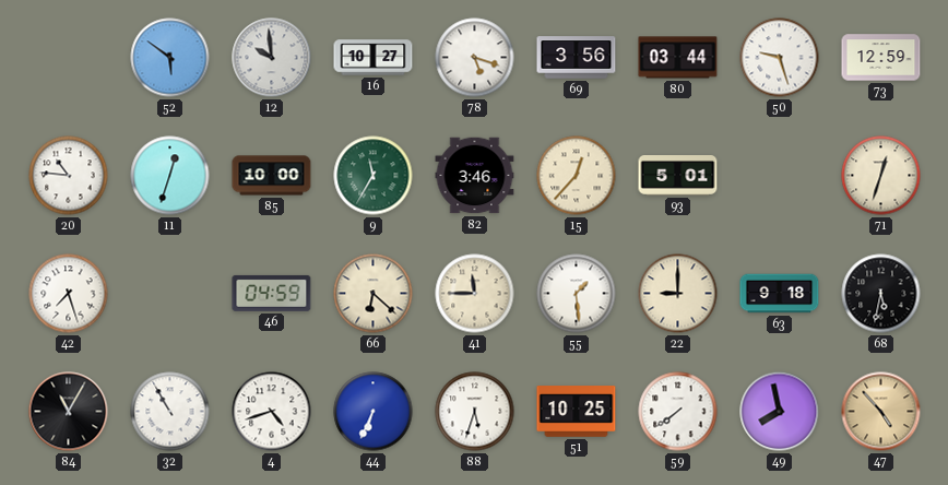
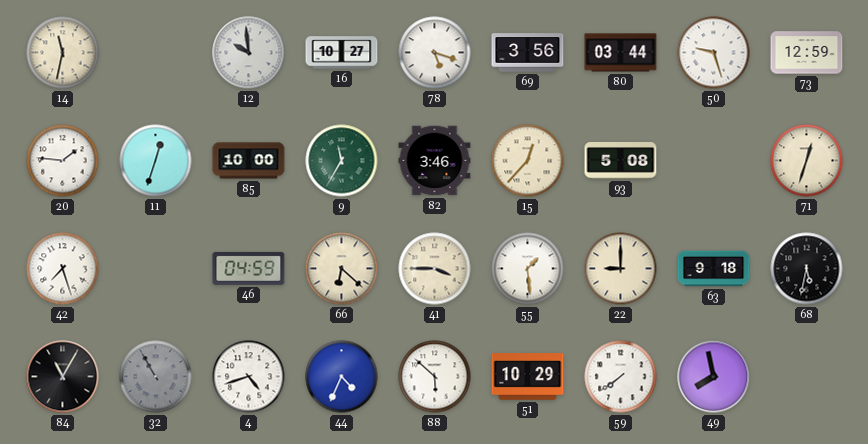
14: none -> 11:32
52: 5:51 -> none
20: 10:46 -> 1:46
93: 5:01 -> 5:08
41: 11:45 -> 3:45
32 dial: white -> grey
44: 6:34 -> 4:34
88: 5:33 -> 5:52
51: 10:25 -> 10:29
47: 4:53 -> none
